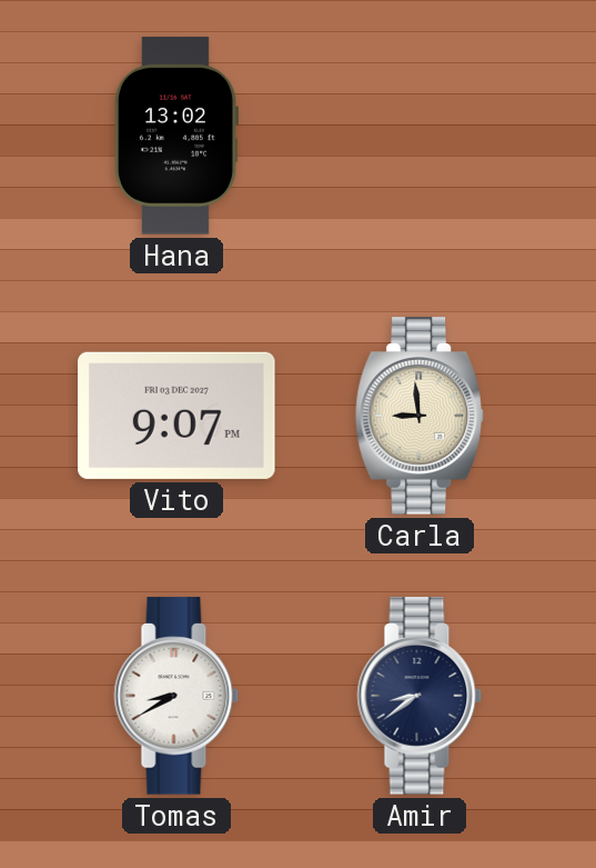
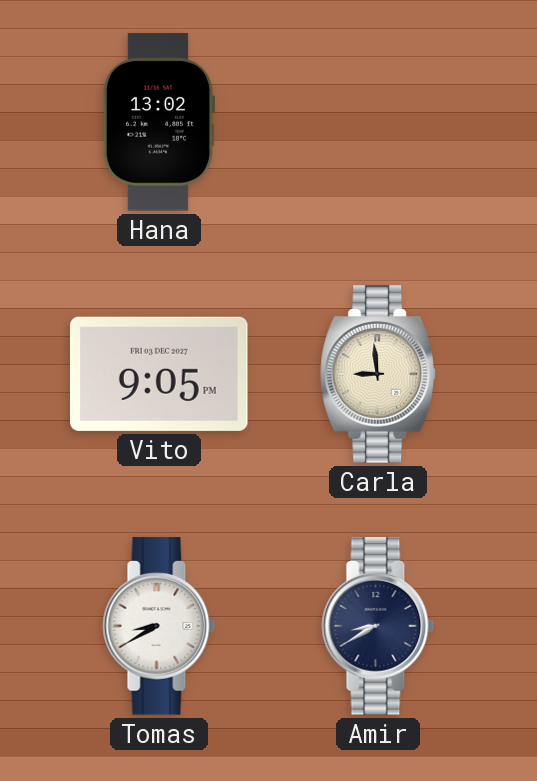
Vito: 9:07 -> 9:05
Amir: 8:39 -> 8:40
